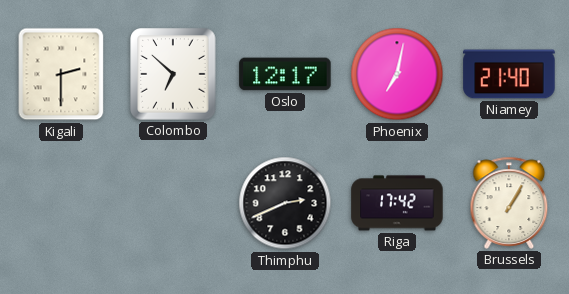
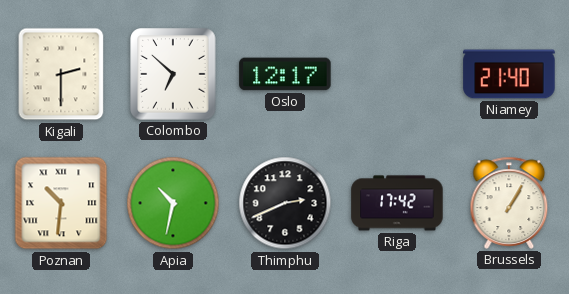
Phoenix: 7:02 -> none
Poznan: none -> 10:31
Apia: none -> 10:32
